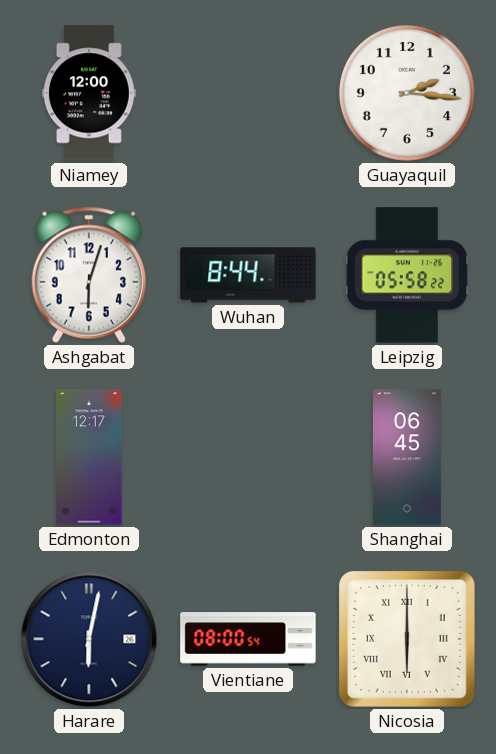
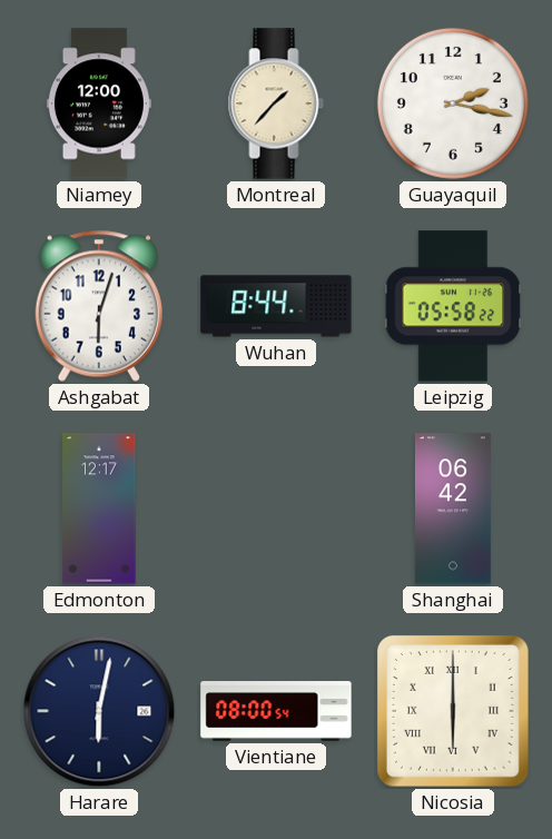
Montreal: none -> 1:37
Guayaquil: 2:16 -> 2:17
Shanghai: 06:45 -> 06:42
